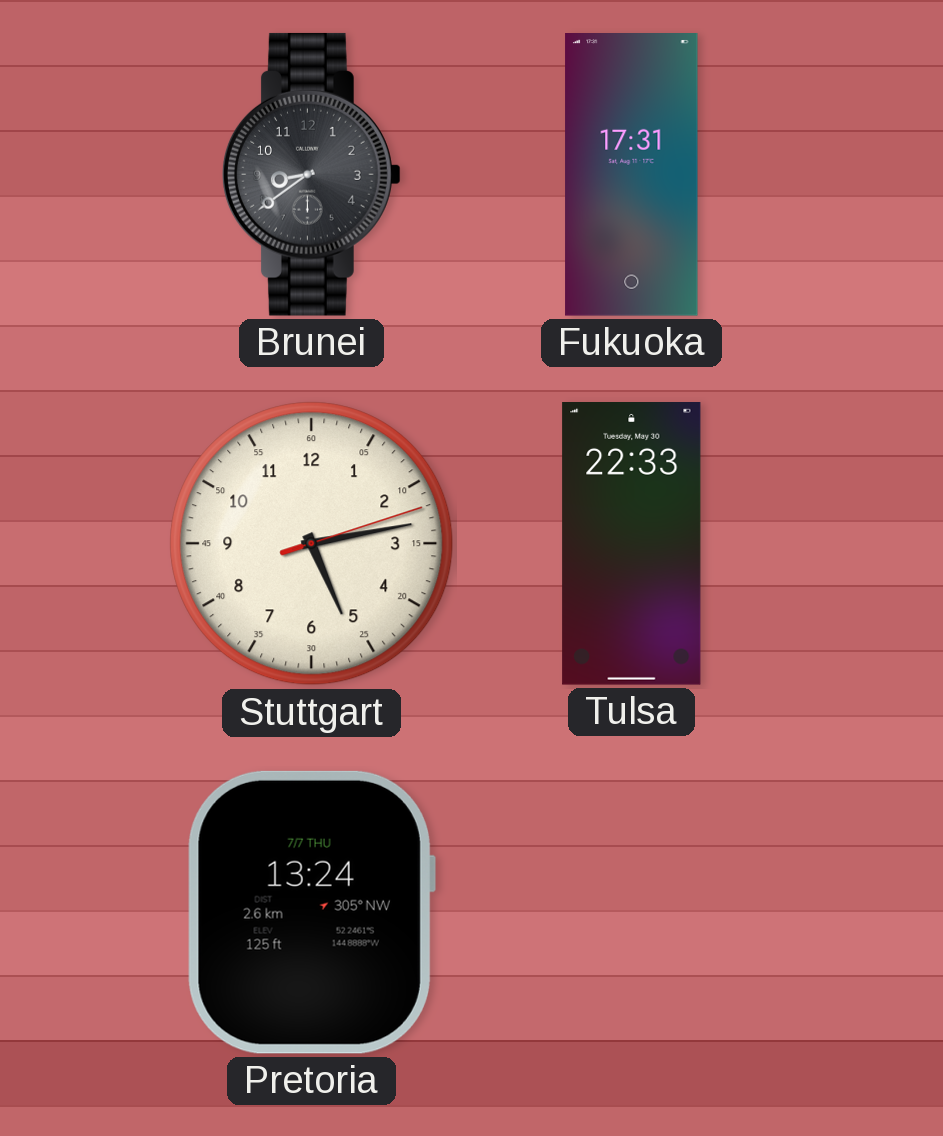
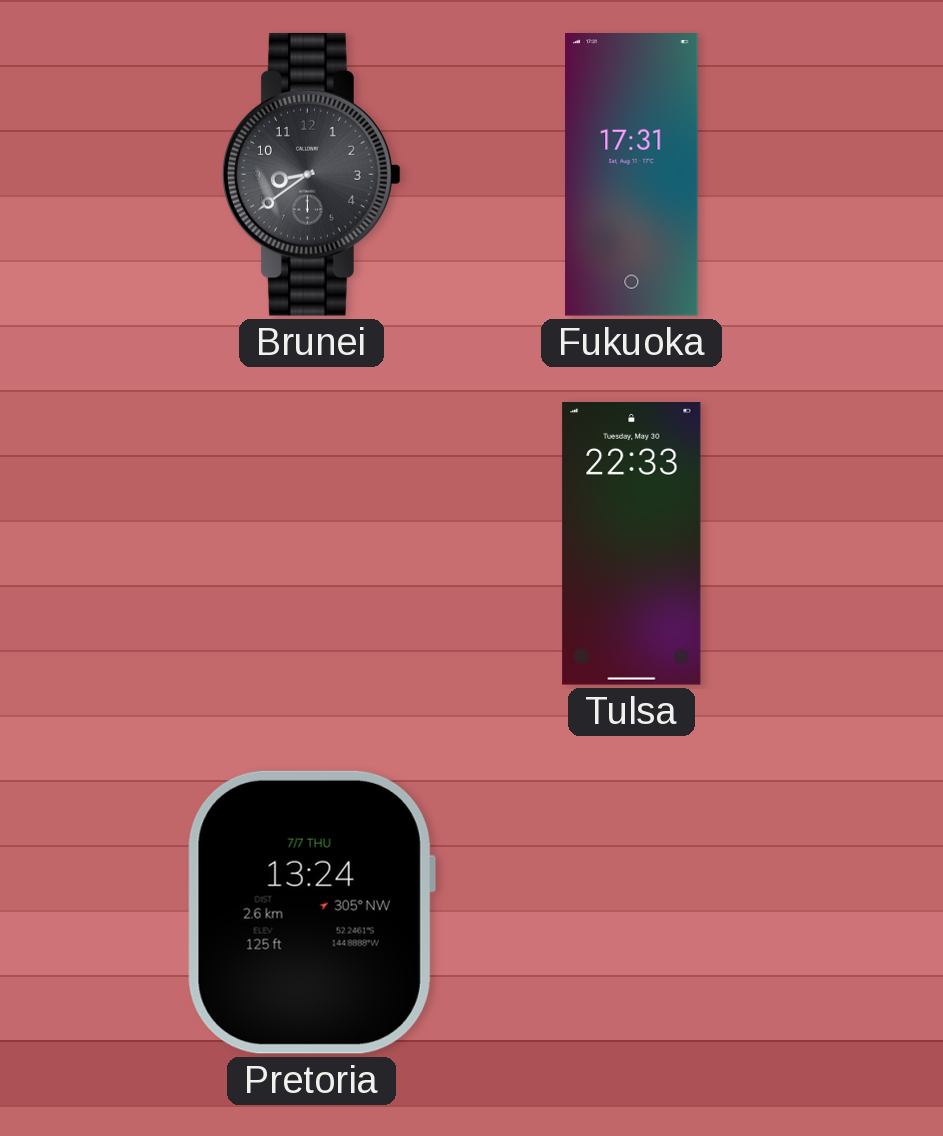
Stuttgart: 5:13 -> none
